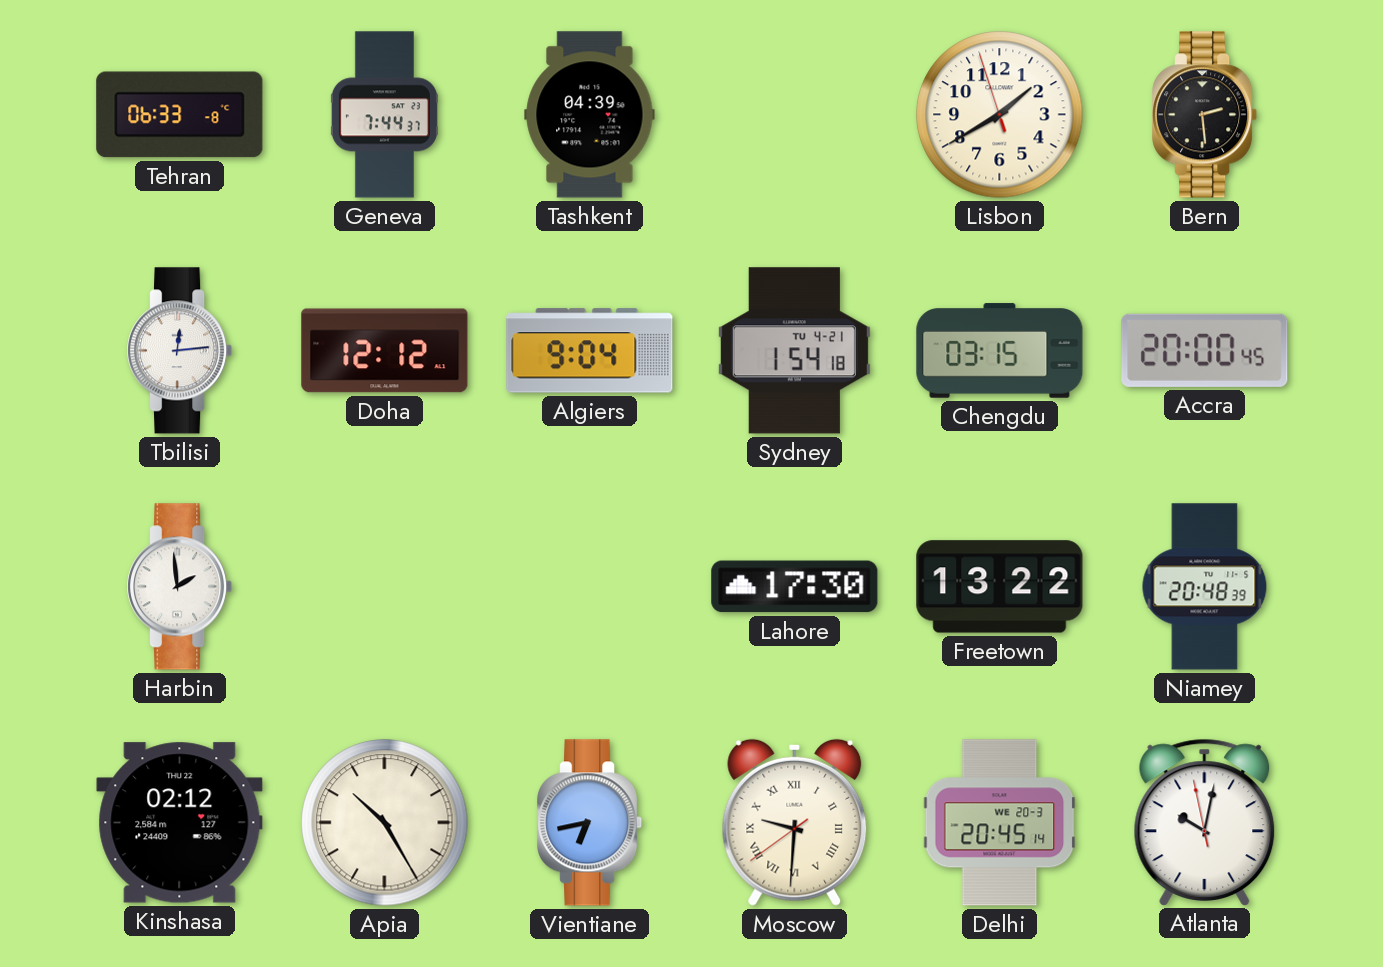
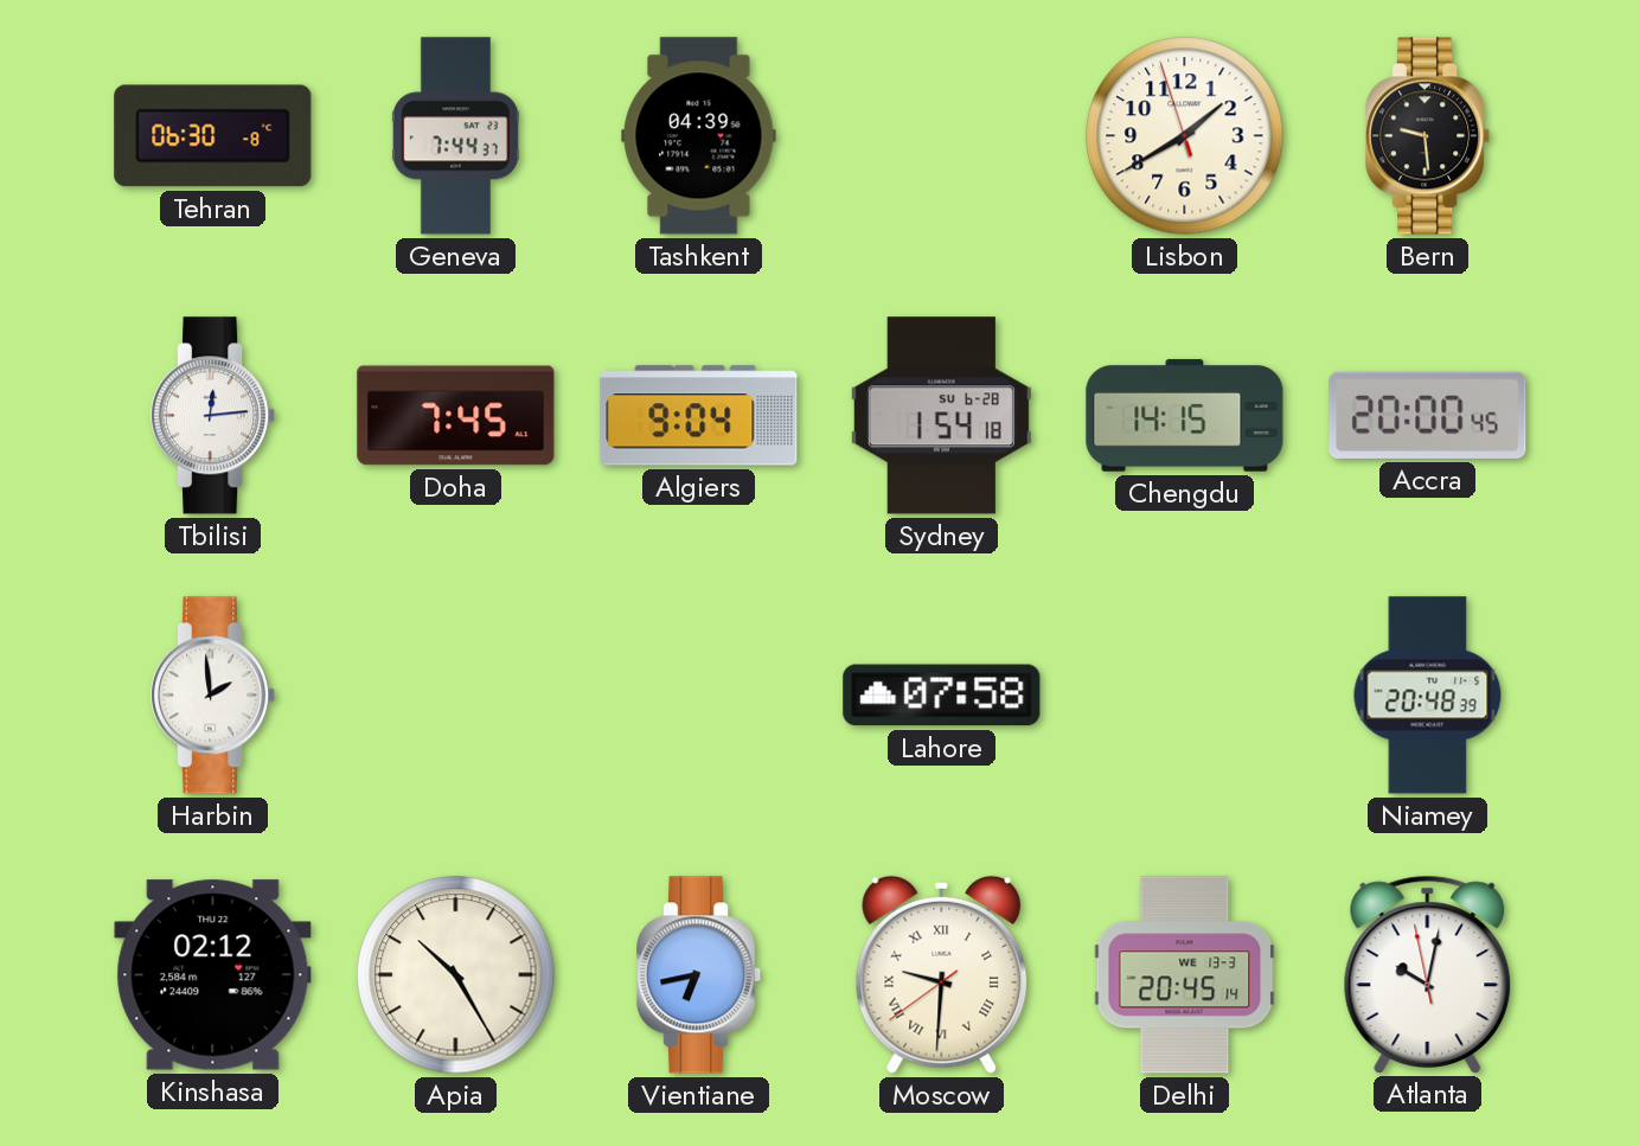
Tehran: 06:33 -> 06:30
Bern: 2:29 -> 9:29
Doha: 12:12 -> 7:45
Sydney date: TU 4-21 -> SU 6-28
Chengdu: 03:15 -> 14:15
Lahore: 17:30 -> 07:58
Freetown: 13:22 -> none
Delhi date: WE 20-3 -> WE 13-3
